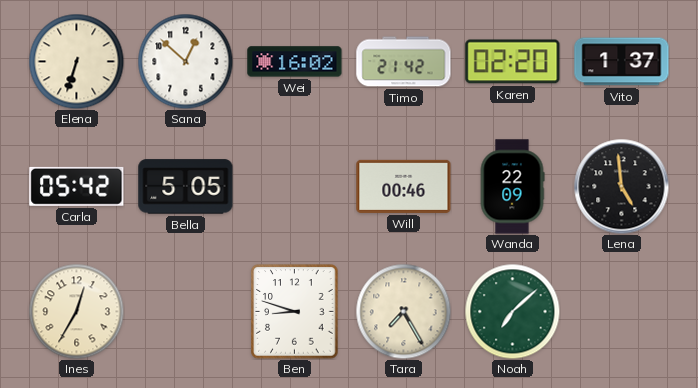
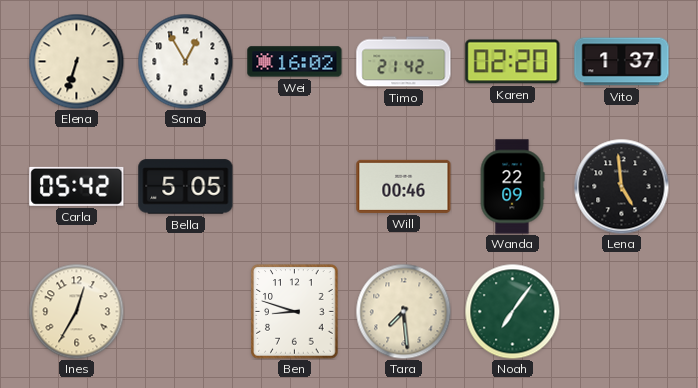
Sana: 12:52 -> 12:55
Tara: 7:25 -> 7:29
Noah: 7:08 -> 7:06
